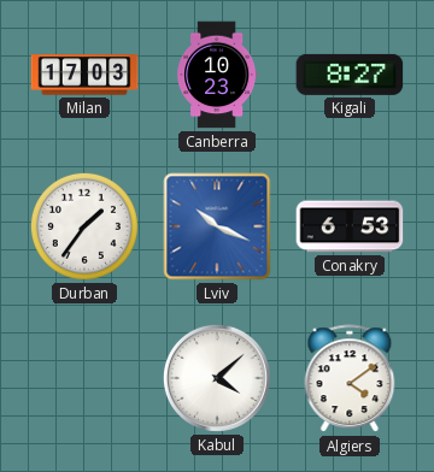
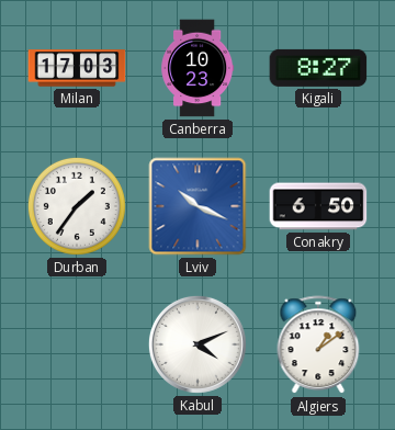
Conakry: 6:53 -> 6:50
Kabul: 4:08 -> 4:11
Algiers: 4:09 -> 1:09
